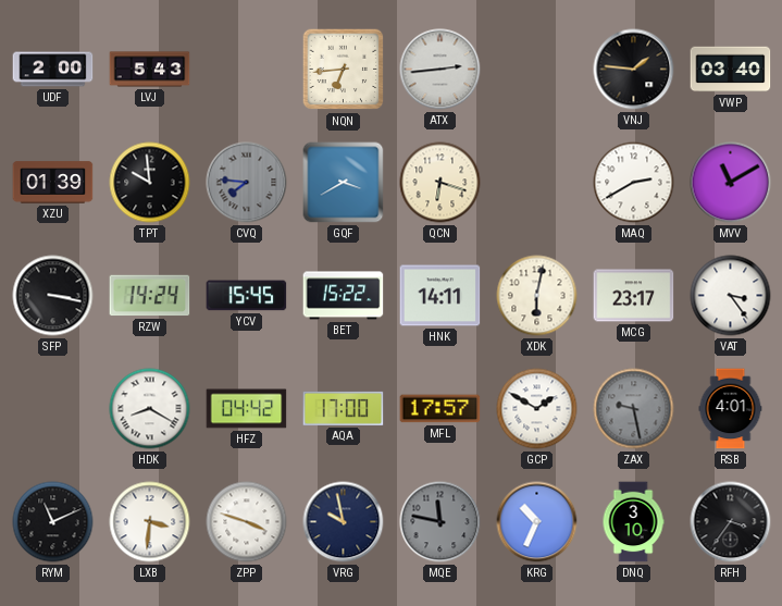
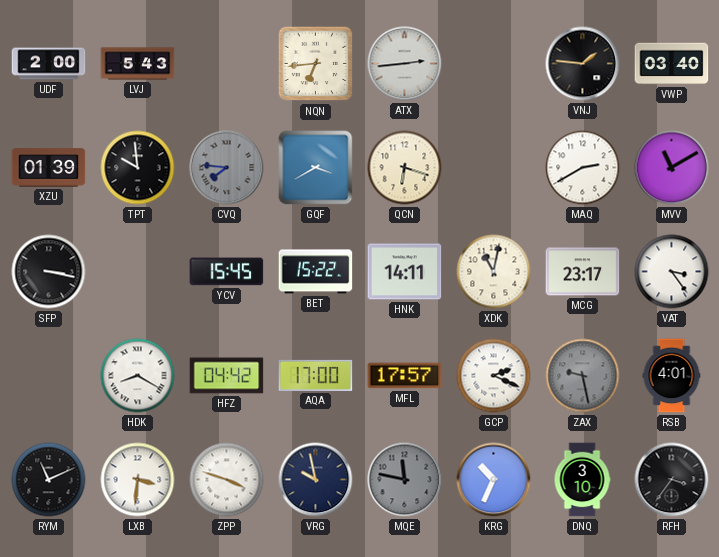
RZW: 14:24 -> none
XDK: 6:02 -> 11:02
GCP: 1:50 -> 2:19
